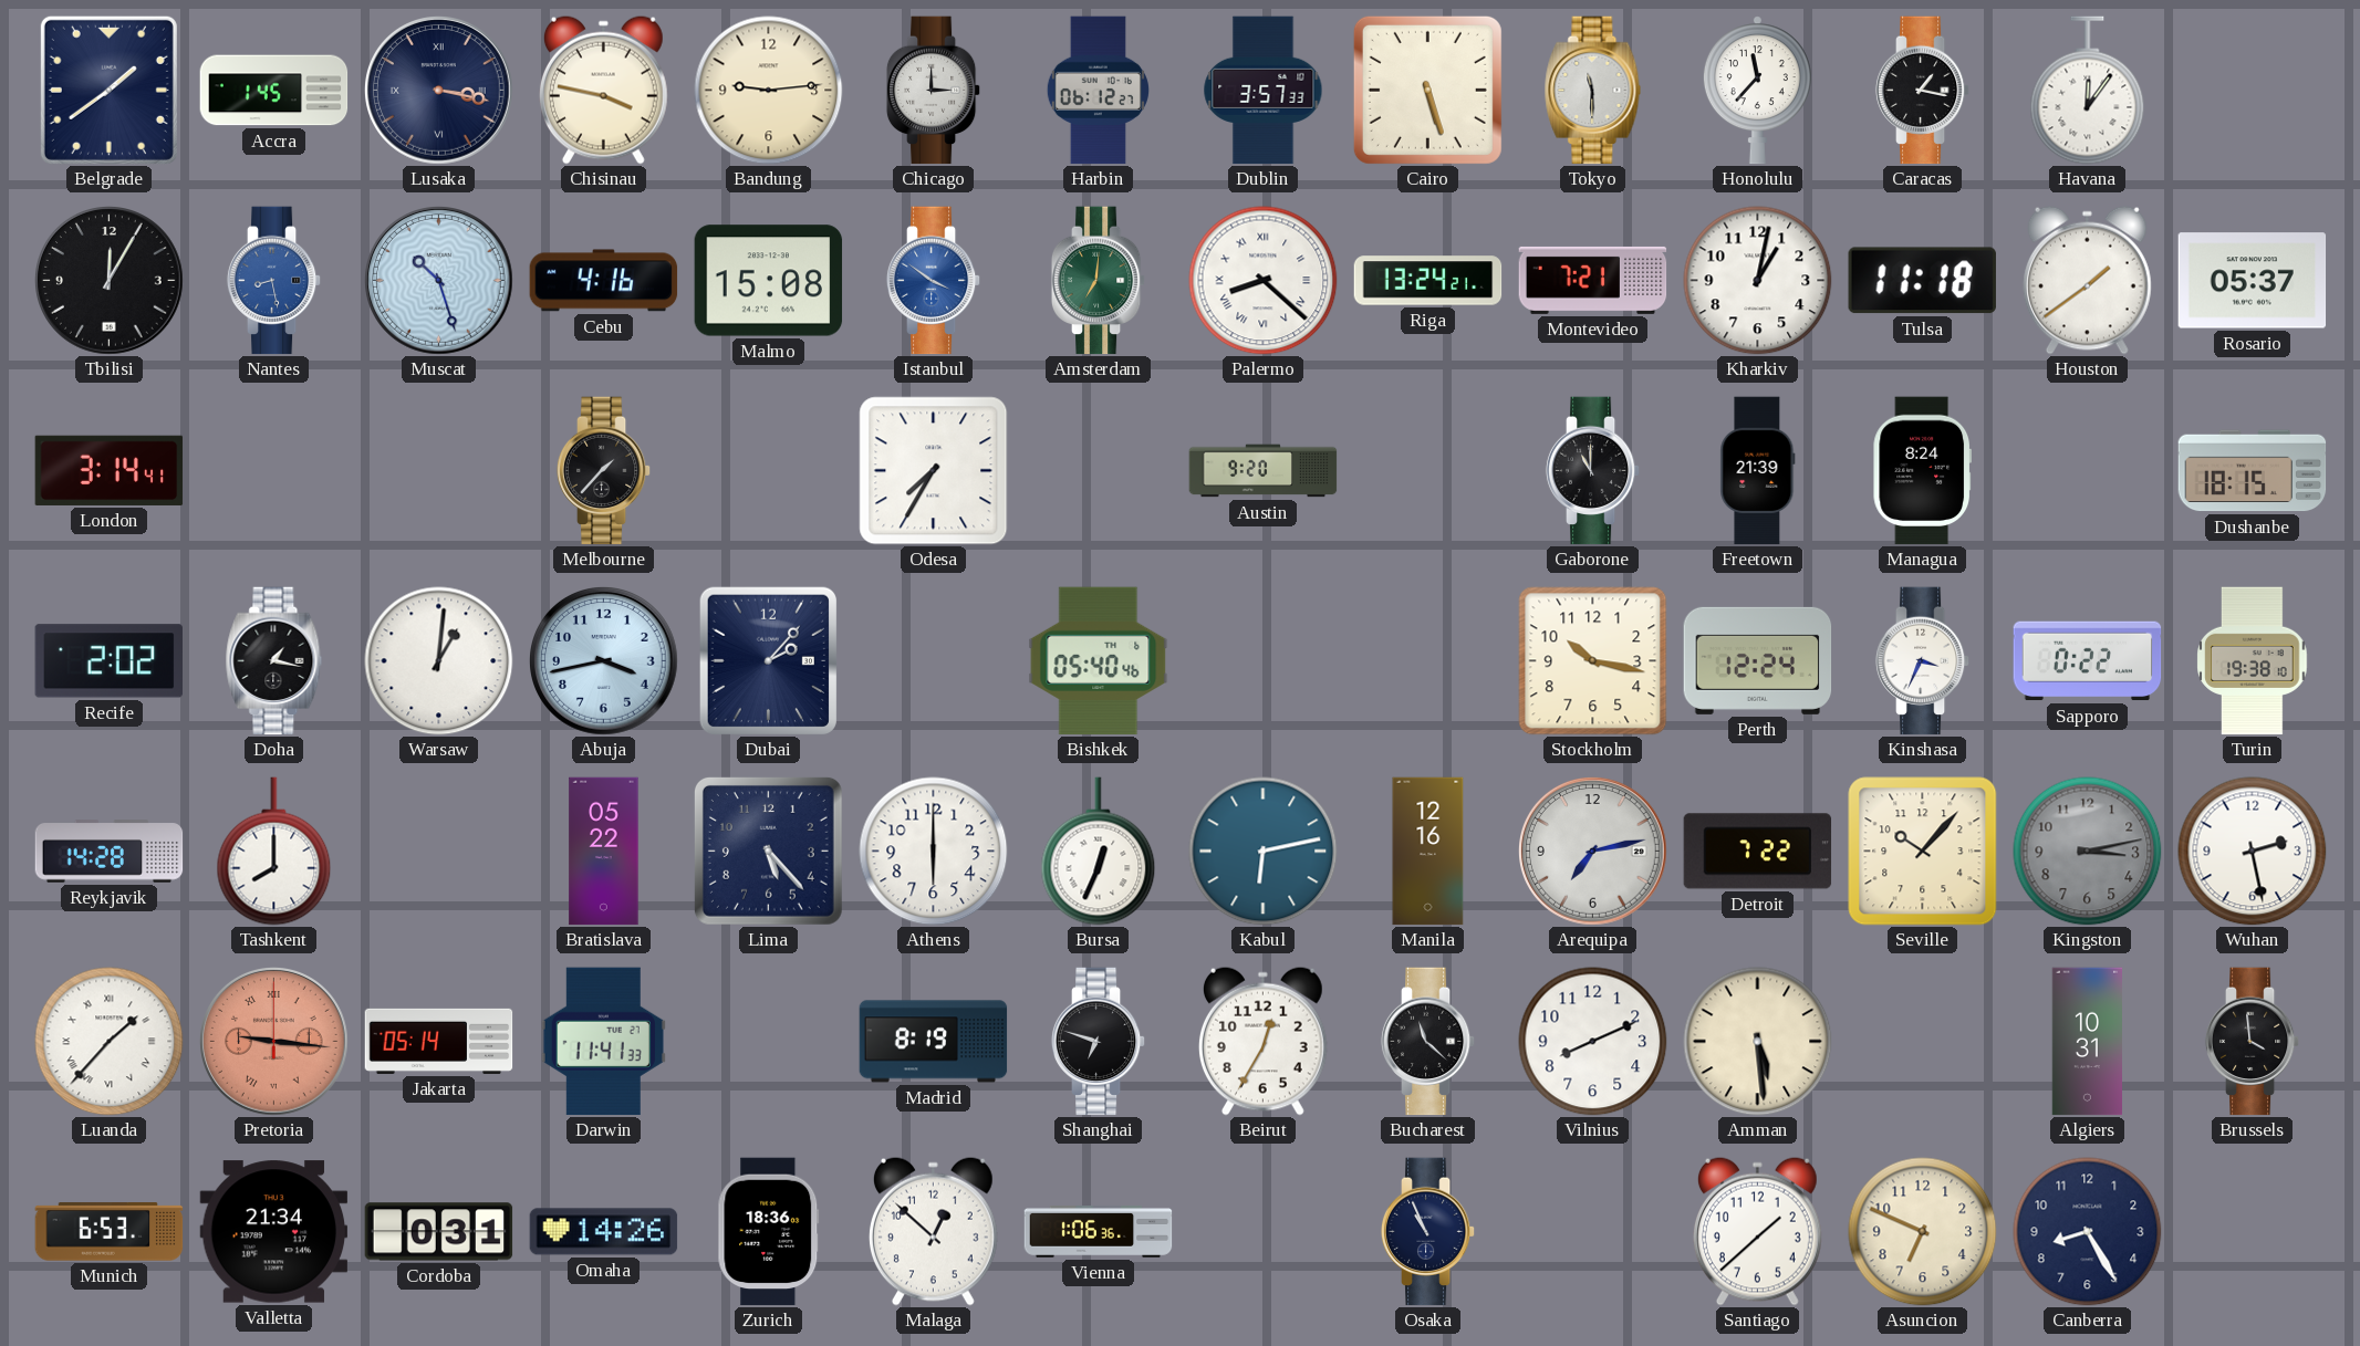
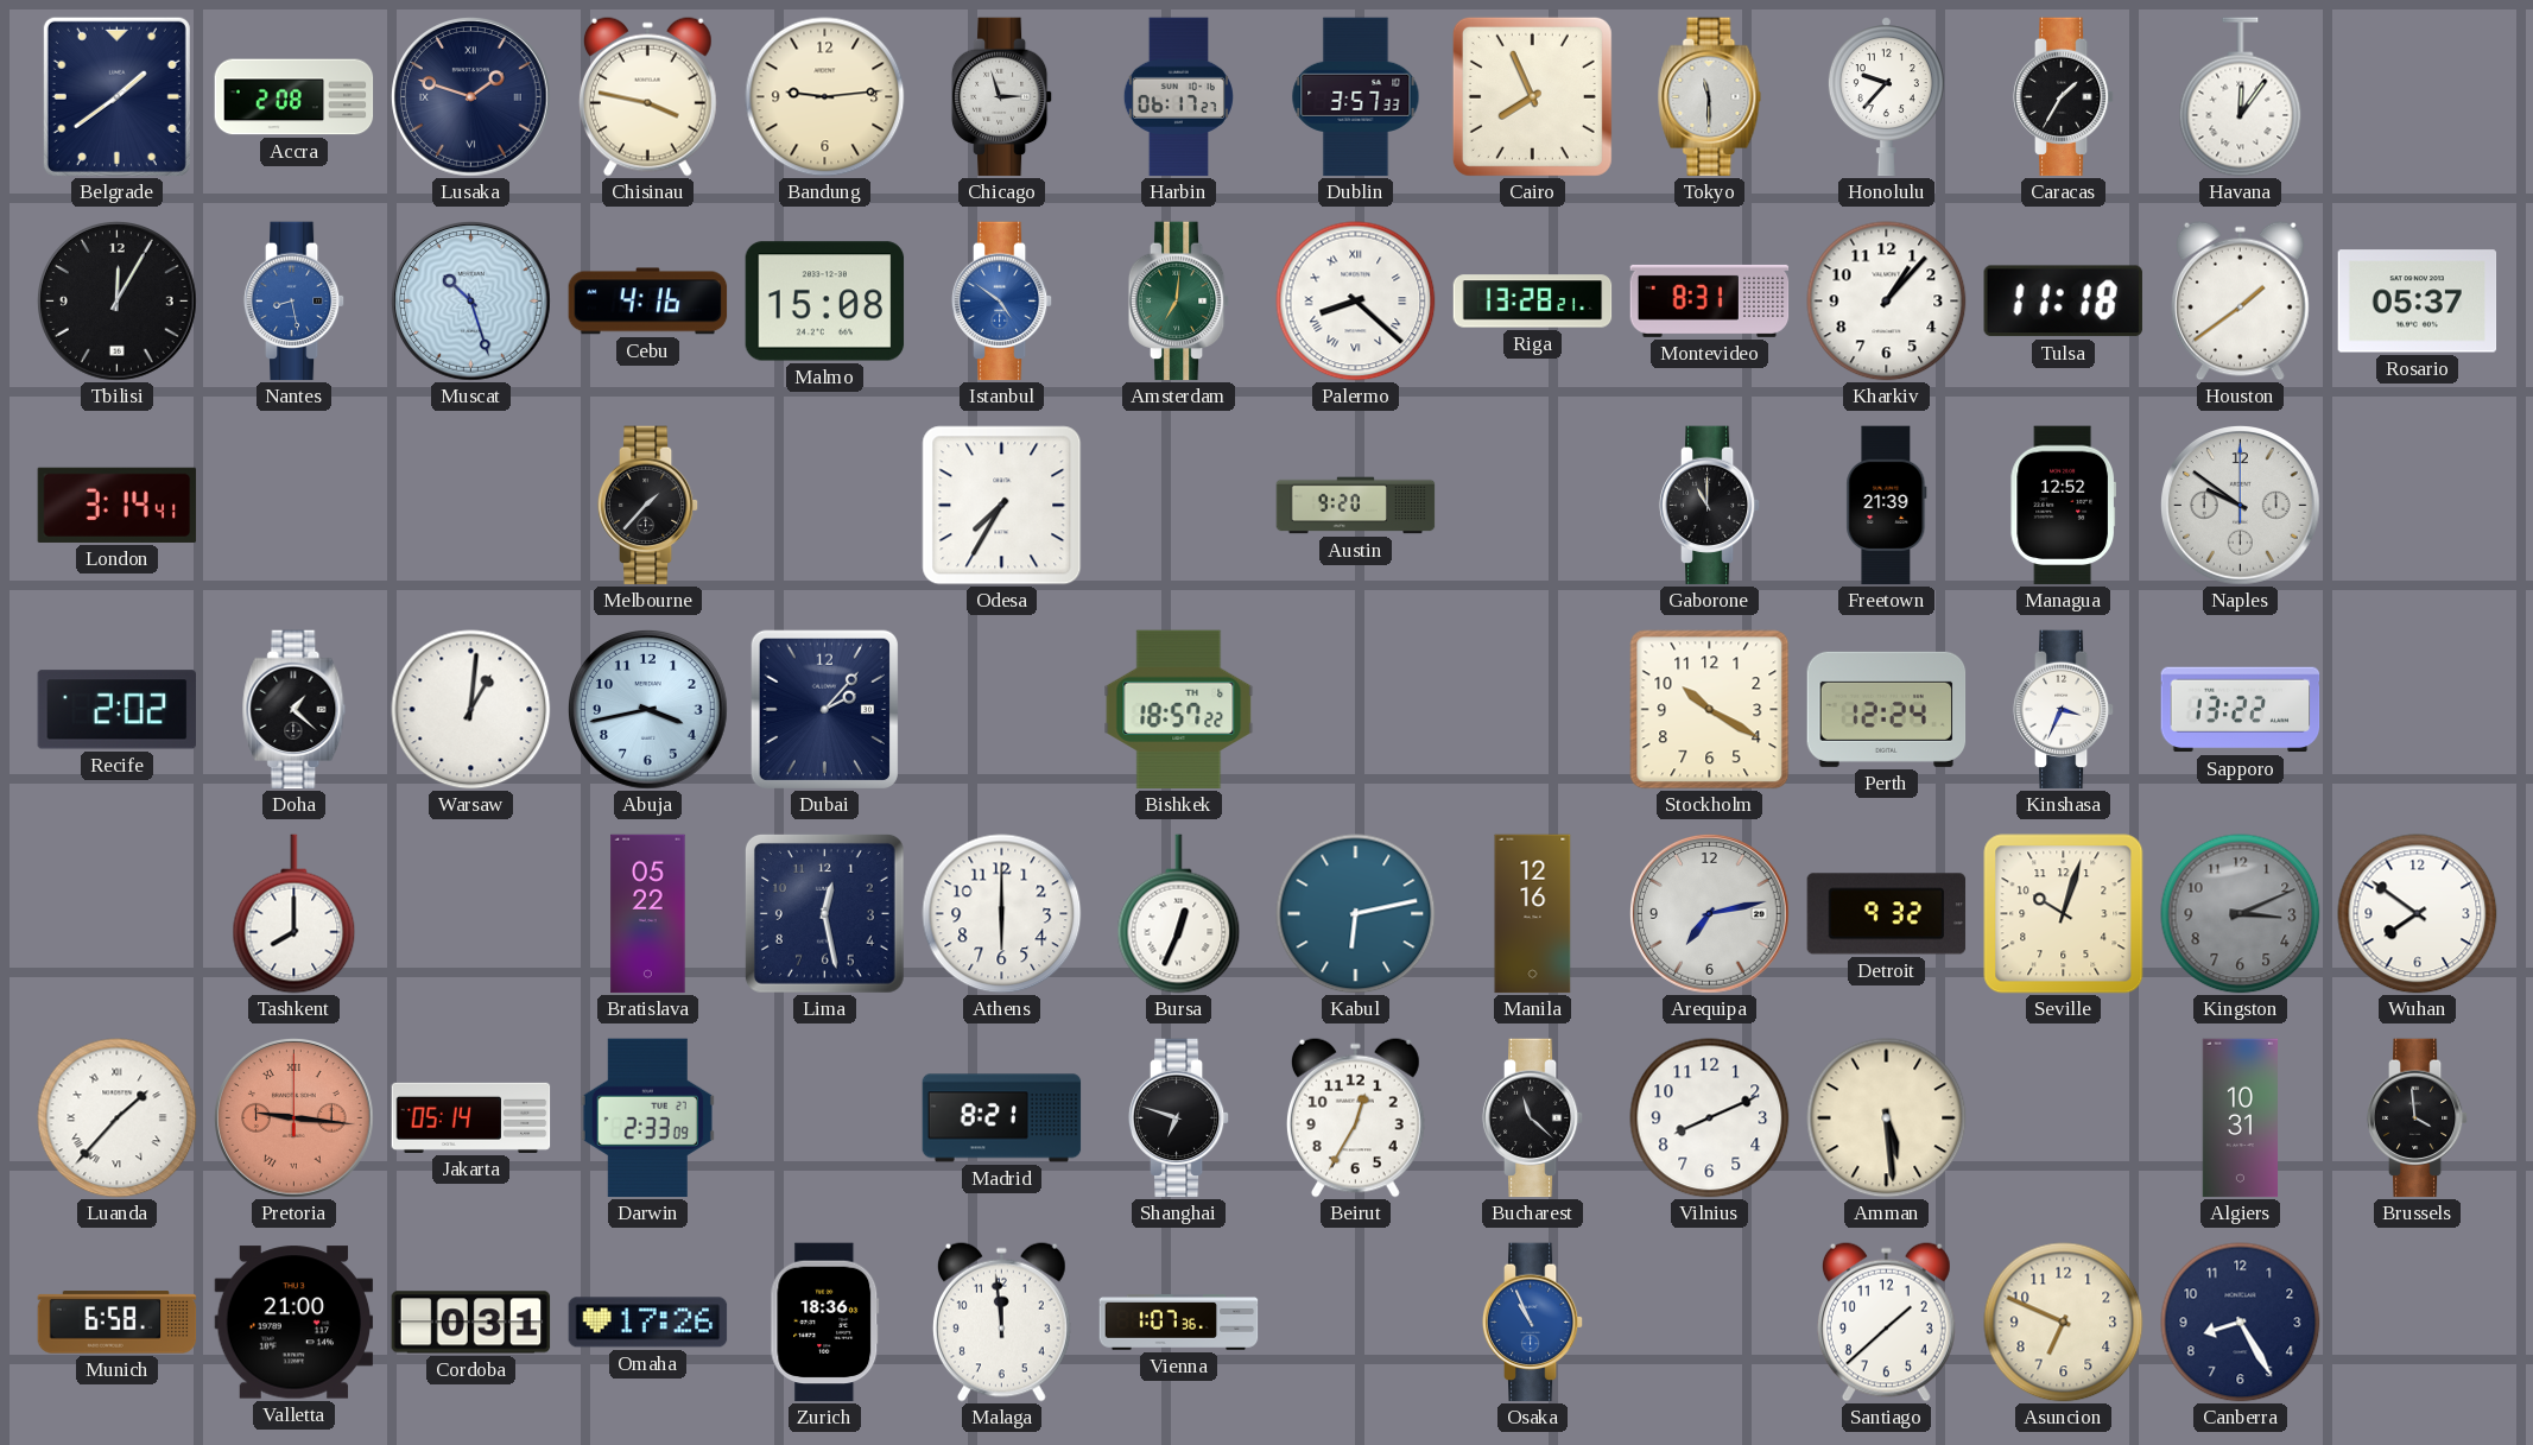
Accra: 1:45 -> 2:08
Lusaka: 3:17 -> 1:48
Chicago: 3:00 -> 2:57
Harbin: 06:12 -> 06:17
Cairo: 5:27 -> 7:56
Honolulu: 11:37 -> 9:37
Caracas: 1:17 -> 1:35
Istanbul: 3:51 -> 4:51
Riga: 13:24 -> 13:28
Montevideo: 7:21 -> 8:31
Kharkiv: 1:02 -> 1:07
Managua: 8:24 -> 12:52
Naples: none -> 9:51
Dushanbe: 18:15 -> none
Doha: 1:17 -> 1:22
Bishkek: 05:40 -> 18:57
Stockholm: 10:17 -> 10:20
Sapporo: 0:22 -> 13:22
Turin: 19:38 -> none
Reykjavik: 14:28 -> none
Lima: 5:23 -> 12:28
Detroit: 7:22 -> 9:32
Seville: 10:07 -> 10:03
Kingston: 3:13 -> 3:11
Wuhan: 2:28 -> 7:51
Darwin: 11:41 -> 2:33
Madrid: 8:19 -> 8:21
Munich: 6:53 -> 6:58
Valletta: 21:34 -> 21:00
Omaha: 14:26 -> 17:26
Malaga: 12:52 -> 11:59
Vienna: 1:06 -> 1:07
Osaka dial: navy -> blue
